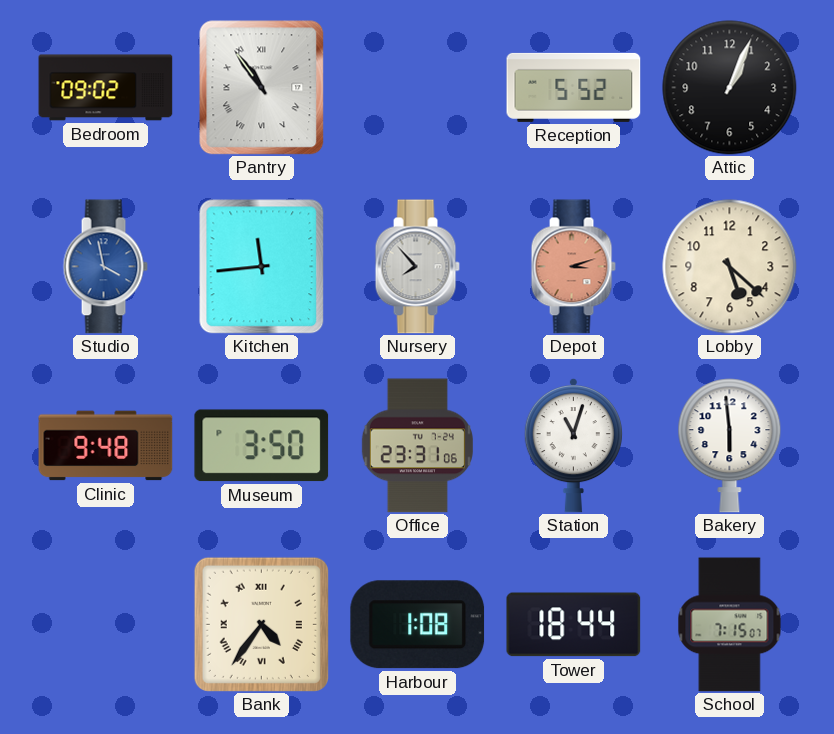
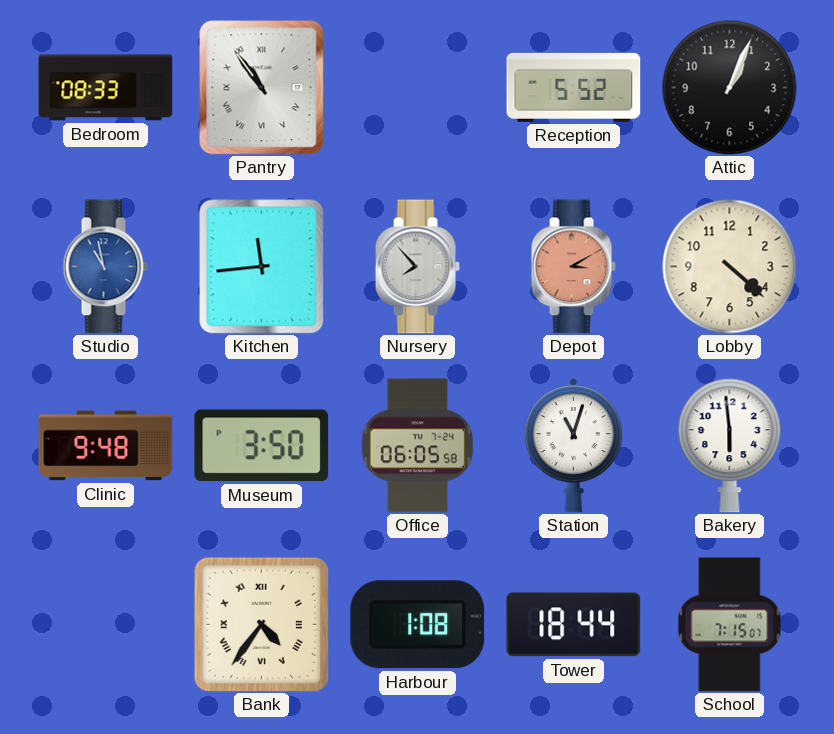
Bedroom: 09:02 -> 08:33
Studio: 3:58 -> 10:58
Depot: 3:12 -> 3:10
Lobby: 5:22 -> 4:22
Office: 23:31 -> 06:05
